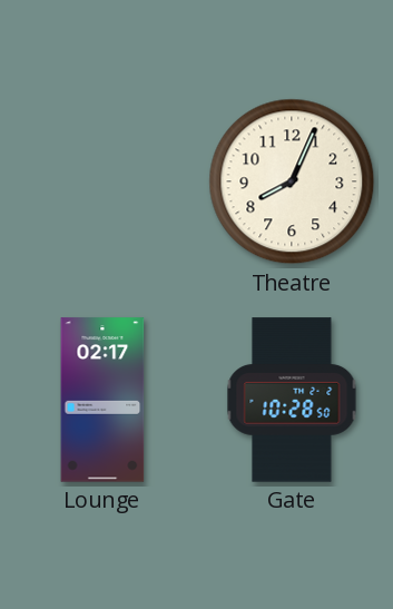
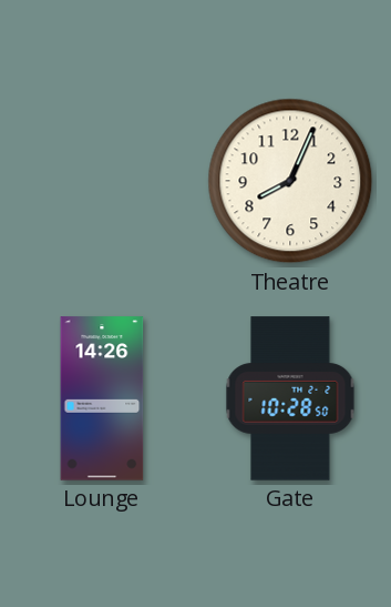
Lounge: 02:17 -> 14:26
